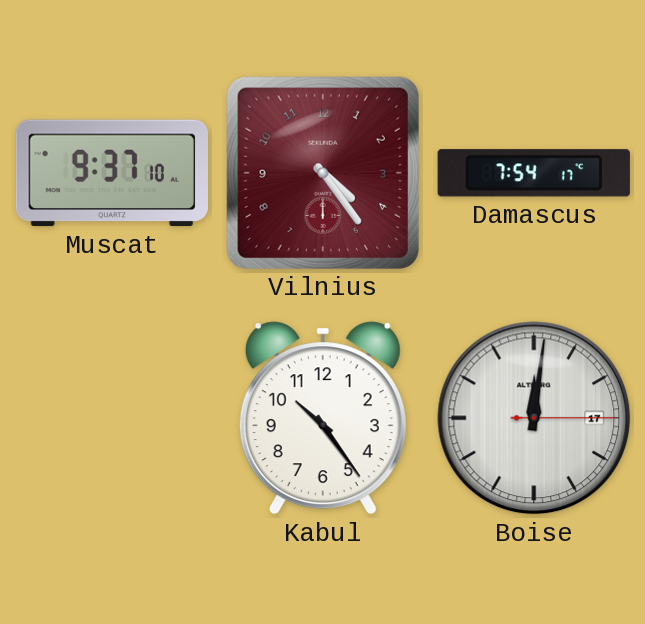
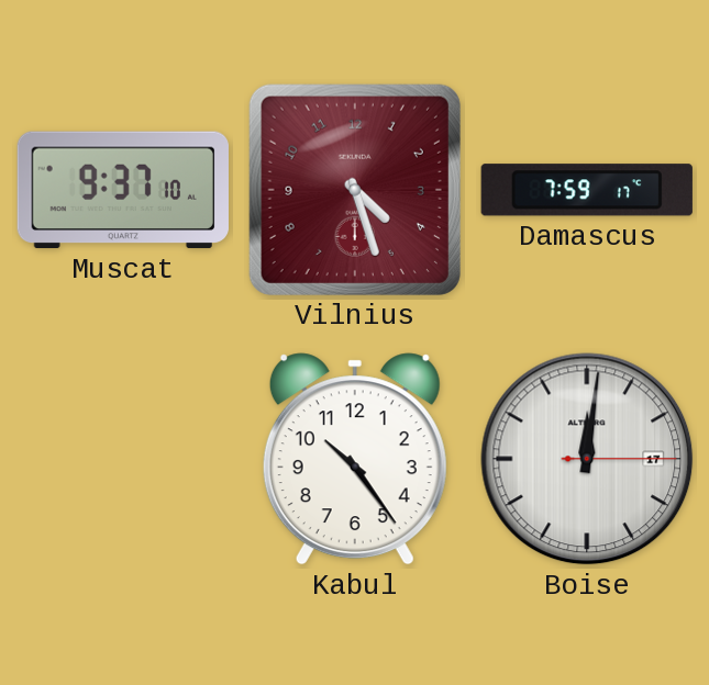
Vilnius: 4:24 -> 4:27
Damascus: 7:54 -> 7:59
